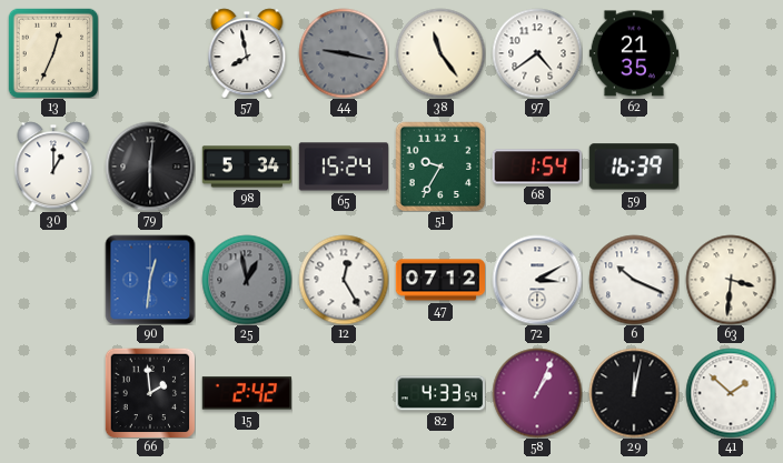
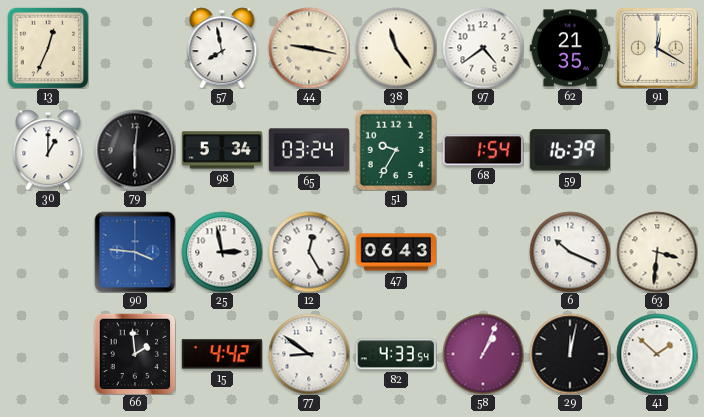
44 dial: grey -> cream
91: none -> 12:20
65: 15:24 -> 03:24
90: 12:31 -> 3:46
25: 12:58 -> 2:58
25 dial: grey -> white
47: 07:12 -> 06:43
72: 3:10 -> none
15: 2:42 -> 4:42
77: none -> 8:51
